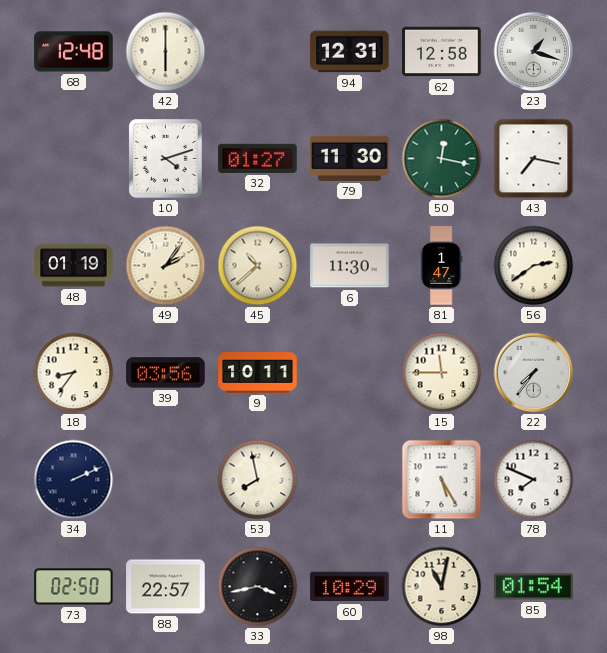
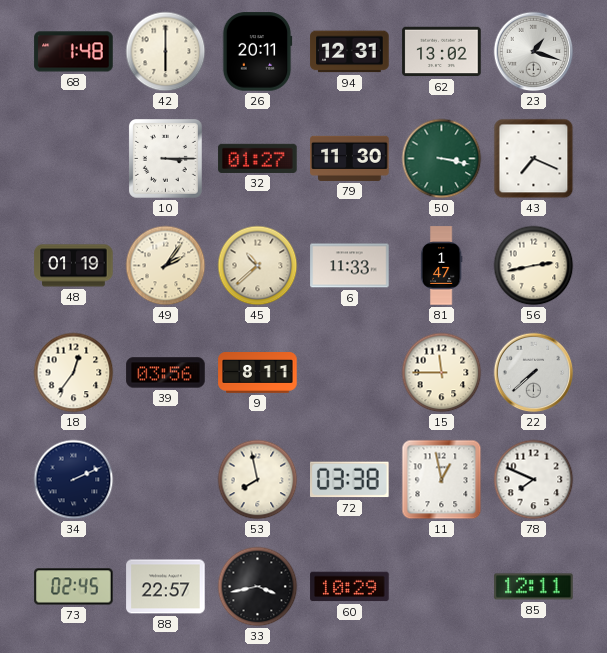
68: 12:48 -> 1:48
26: none -> 20:11
62: 12:58 -> 13:02
10: 4:12 -> 3:15
50: 12:17 -> 3:17
43: 7:17 -> 7:19
6: 11:30 -> 11:33
56: 2:39 -> 2:43
18: 8:36 -> 12:36
9: 10:11 -> 8:11
22: 7:36 -> 7:38
72: none -> 03:38
11: 5:25 -> 12:58
73: 02:50 -> 02:45
98: 11:02 -> none
85: 01:54 -> 12:11
